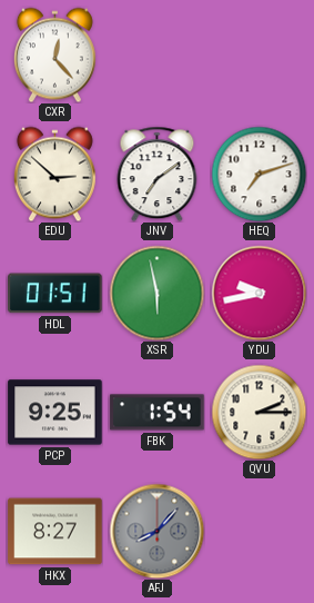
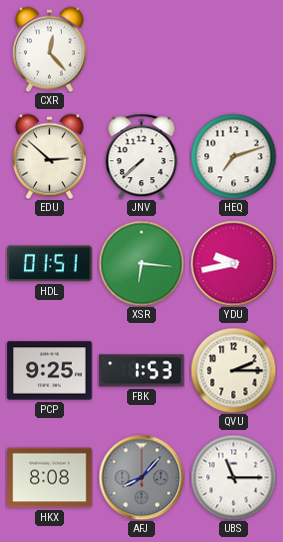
JNV: 7:09 -> 7:38
XSR: 5:58 -> 6:16
FBK: 1:54 -> 1:53
HKX: 8:27 -> 8:08
UBS: none -> 11:15
